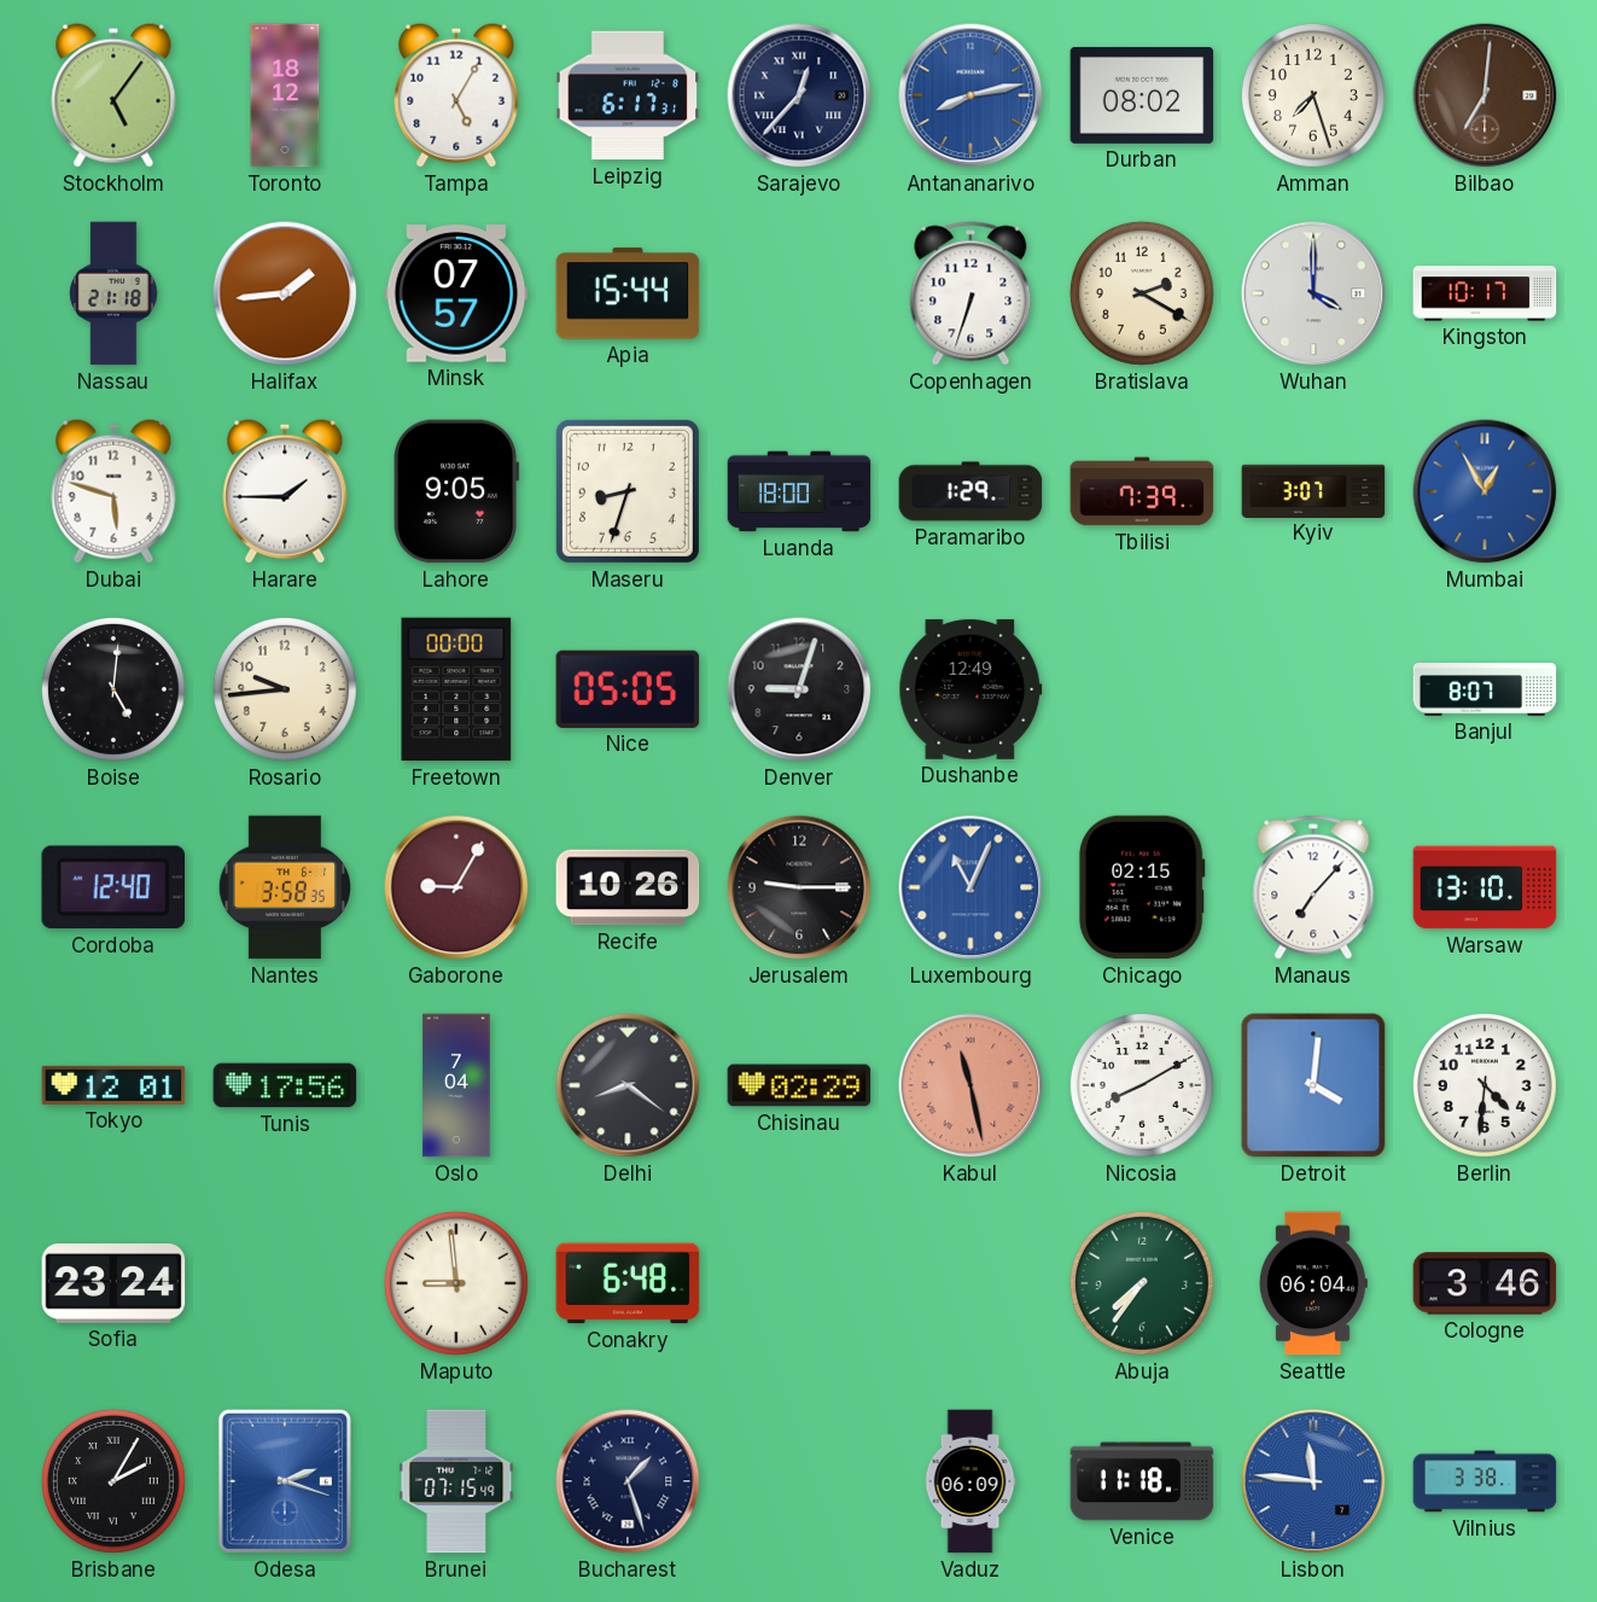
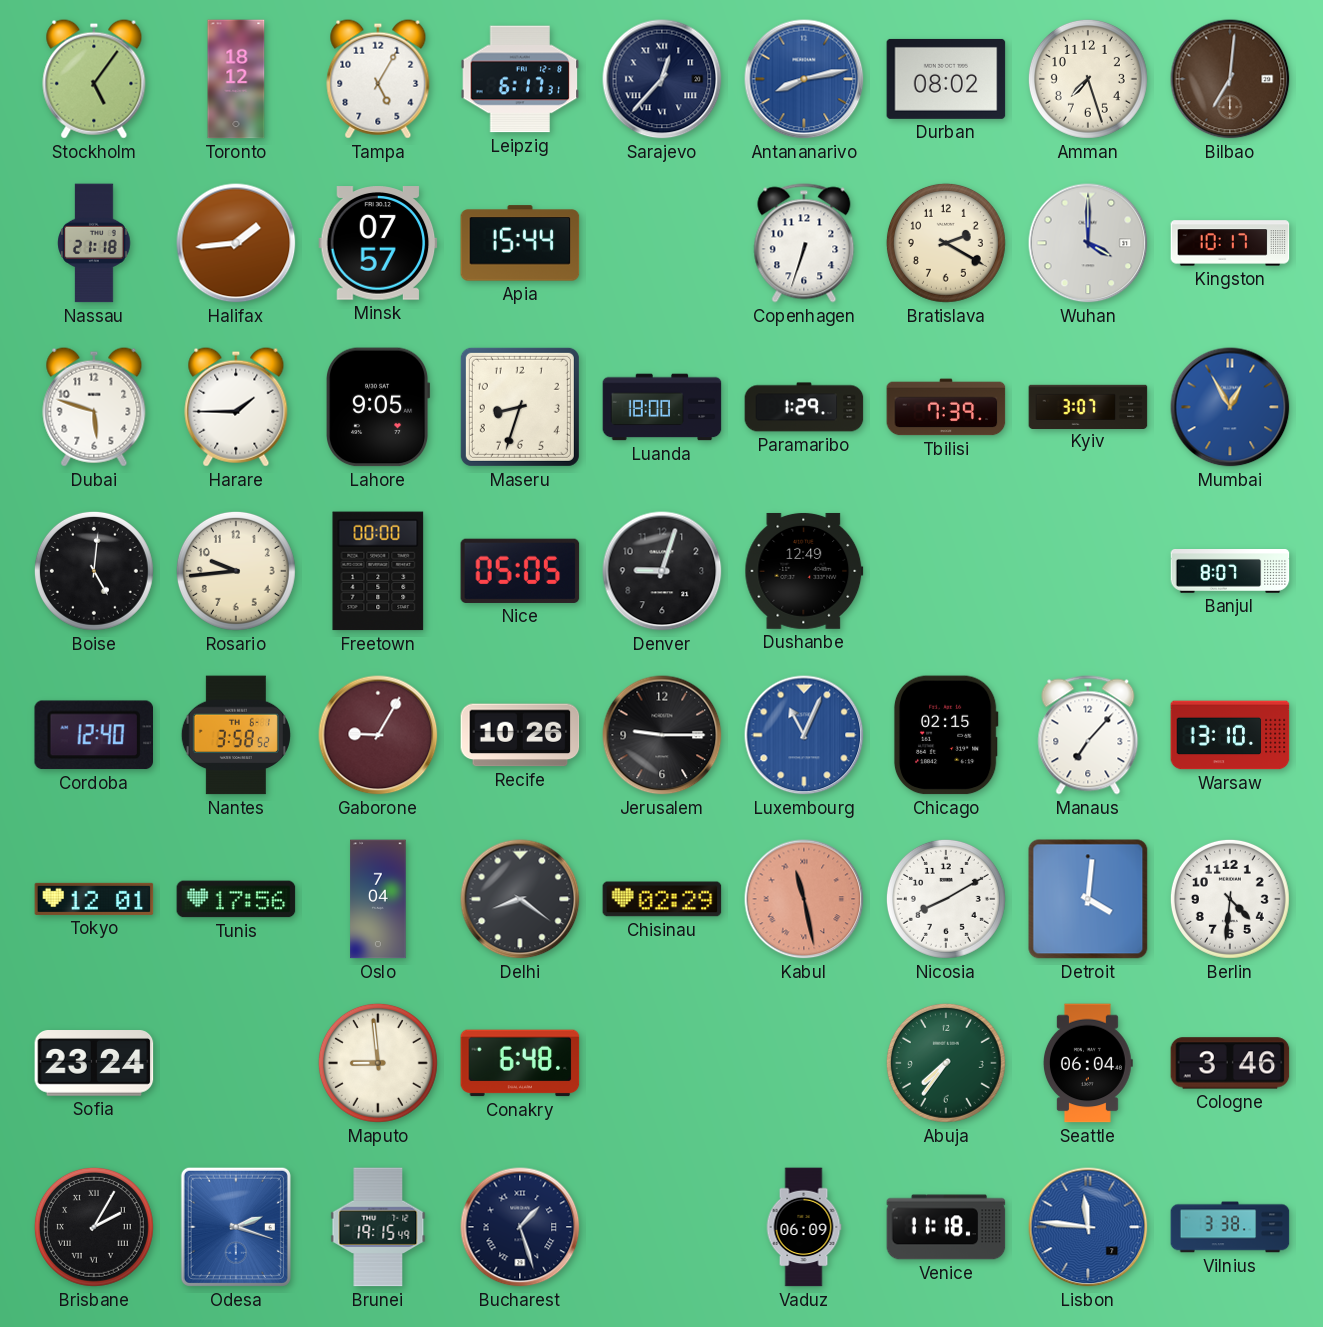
Nantes: 3:58:35 -> 3:58:52
Brunei: 07:15 -> 19:15
